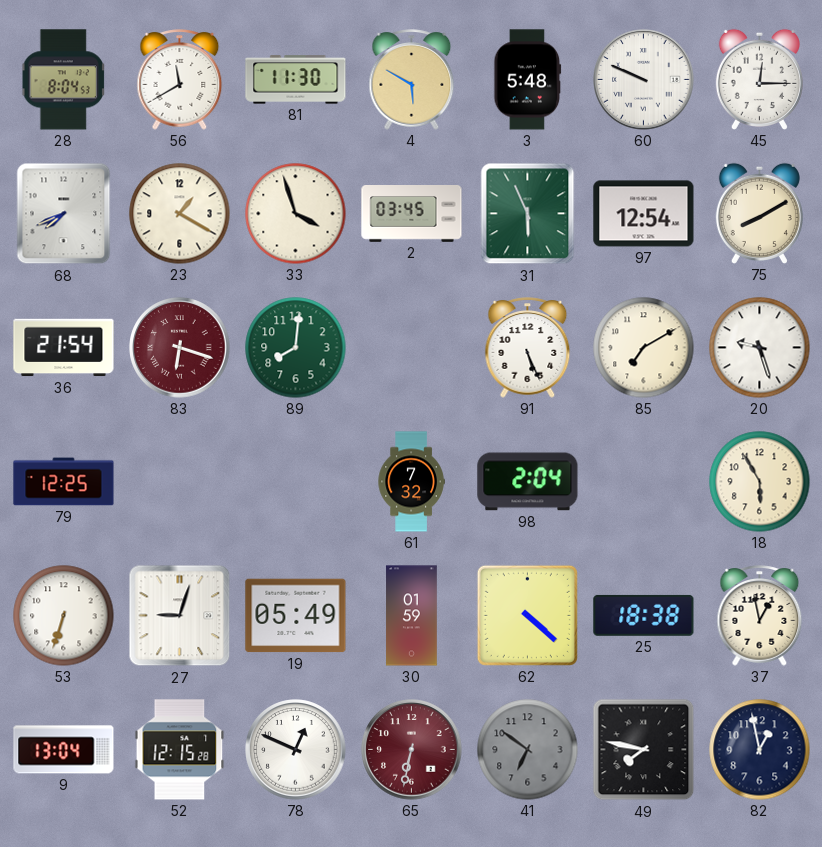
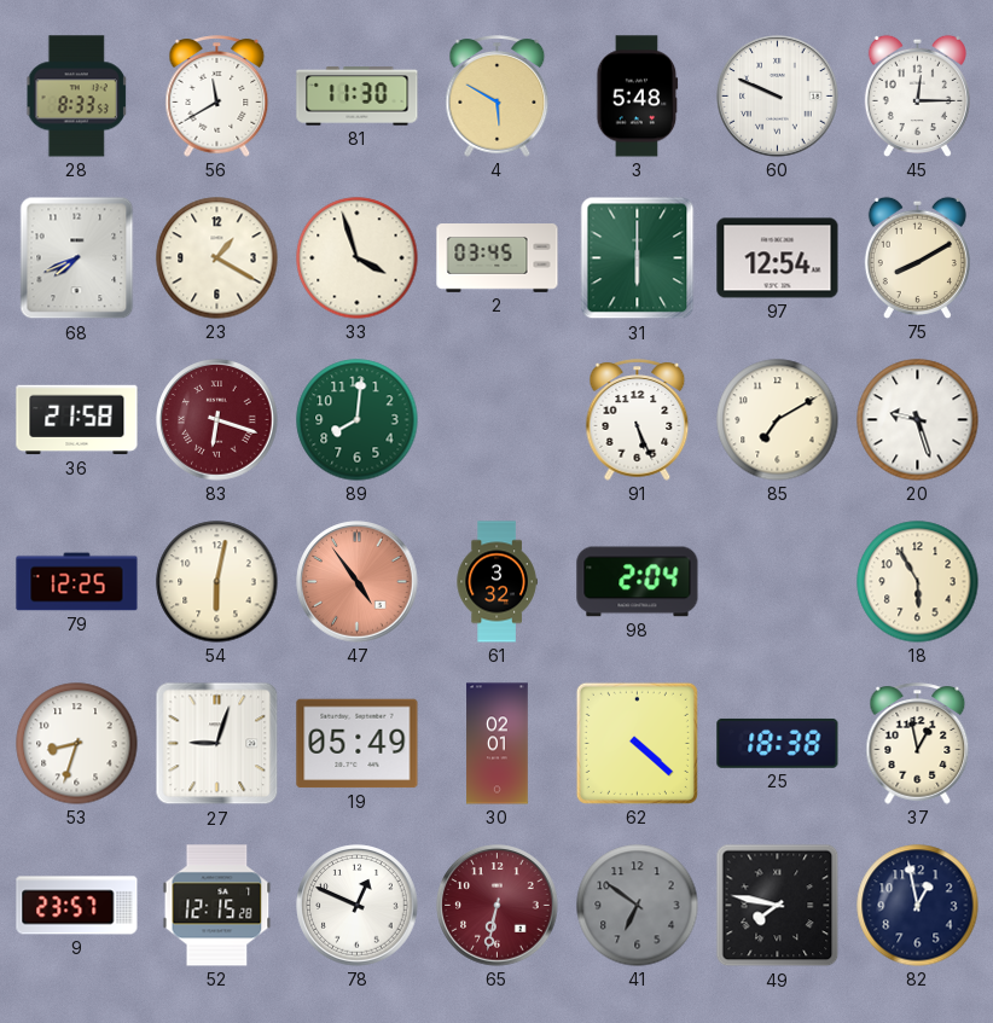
28: 8:04 -> 8:33
31: 5:56 -> 6:00
36: 21:54 -> 21:58
54: none -> 6:02
47: none -> 4:54
61: 7:32 -> 3:32
53: 6:33 -> 8:33
30: 01:59 -> 02:01
9: 13:04 -> 23:57
